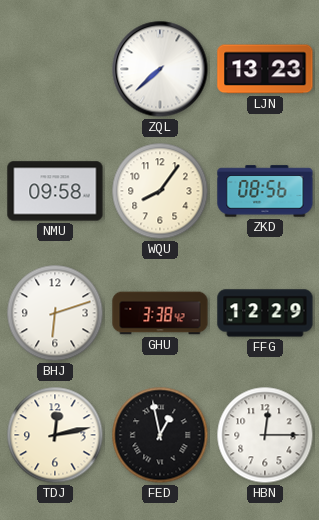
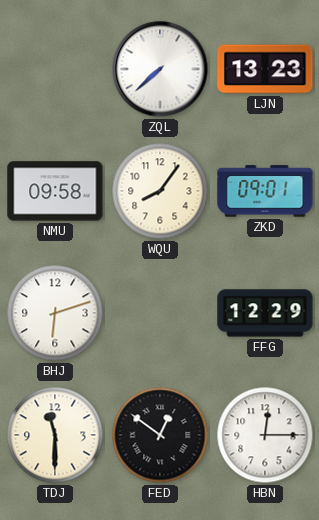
ZKD: 08:56 -> 09:01
GHU: 3:38 -> none
TDJ: 12:13 -> 11:30
FED: 12:58 -> 12:51
